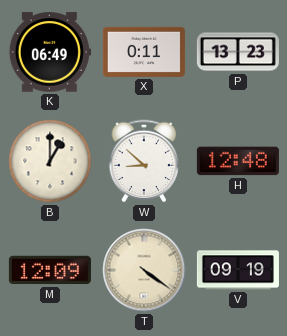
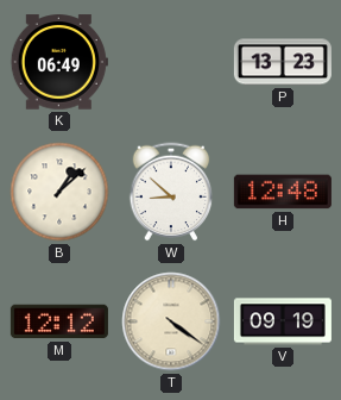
X: 0:11 -> none
B: 1:00 -> 1:08
M: 12:09 -> 12:12
